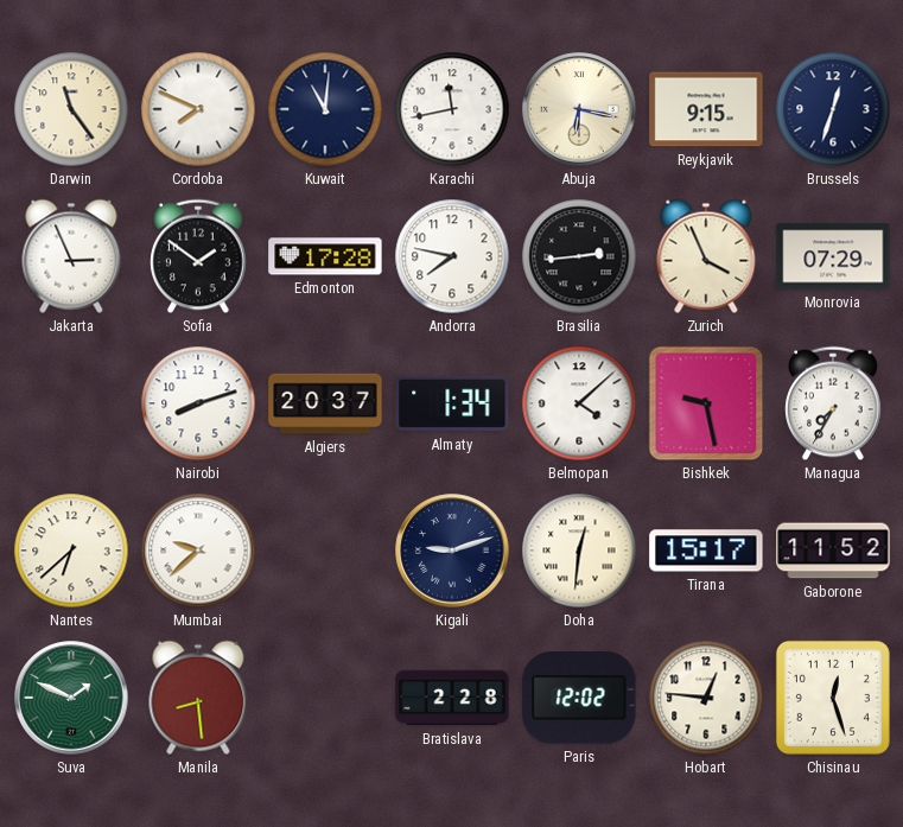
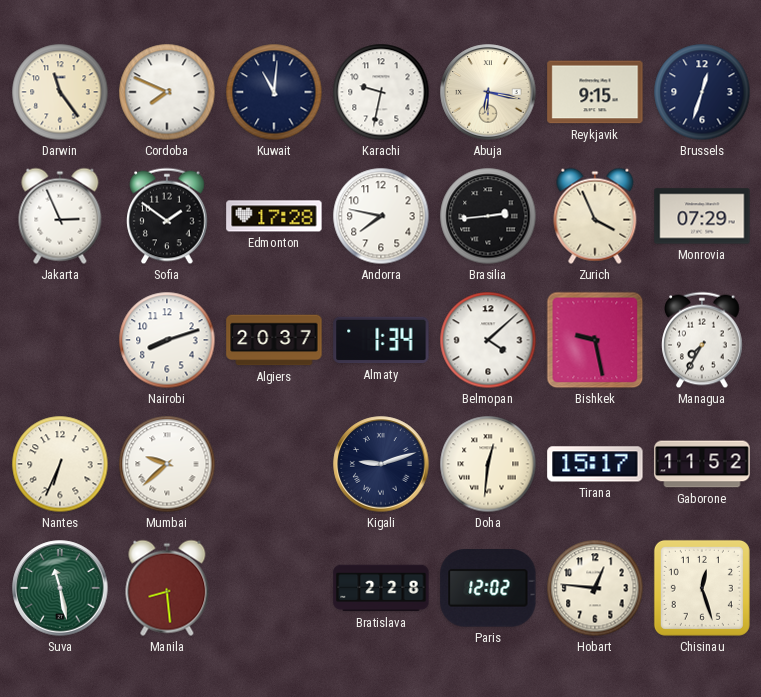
Karachi: 11:43 -> 9:32
Nantes: 6:38 -> 6:34
Suva: 1:49 -> 11:28
